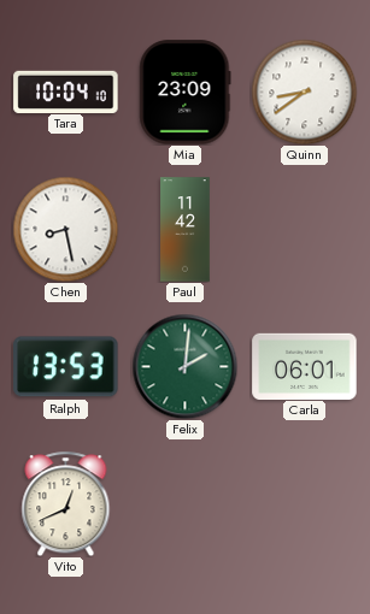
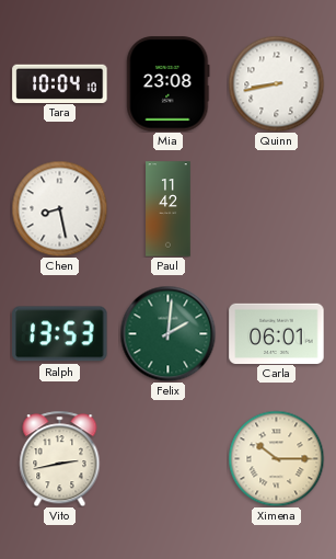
Mia: 23:09 -> 23:08
Quinn: 8:39 -> 8:43
Vito: 12:41 -> 2:43
Ximena: none -> 10:15
